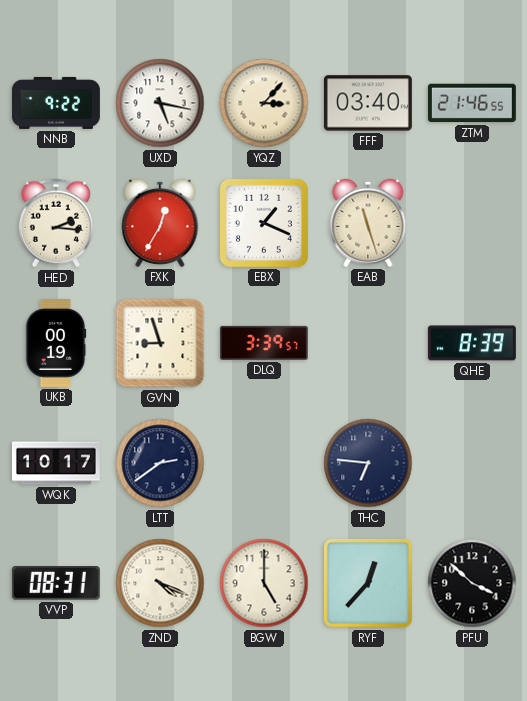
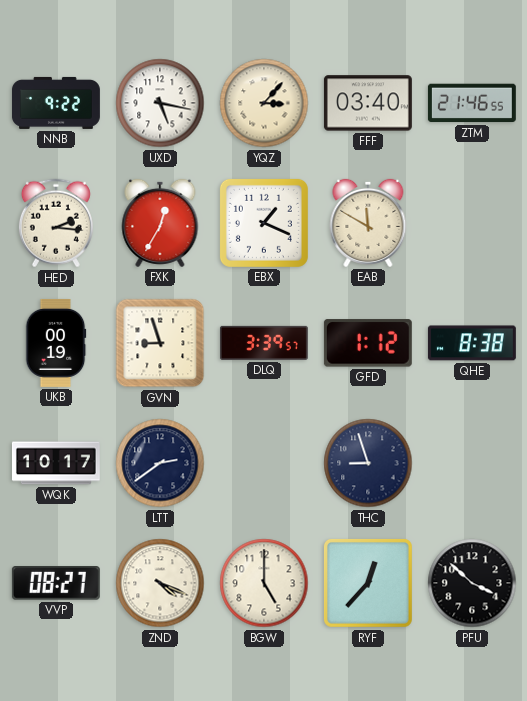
EAB: 11:27 -> 11:50
GFD: none -> 1:12
QHE: 8:39 -> 8:38
THC: 6:46 -> 8:57
VVP: 08:31 -> 08:27
